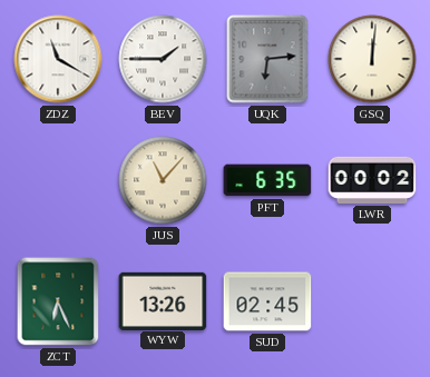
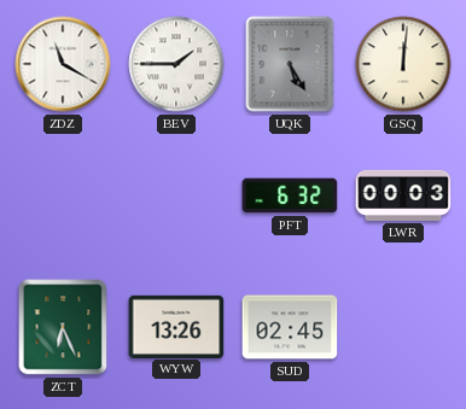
UQK: 6:14 -> 5:25
JUS: 11:07 -> none
PFT: 6:35 -> 6:32
LWR: 00:02 -> 00:03
